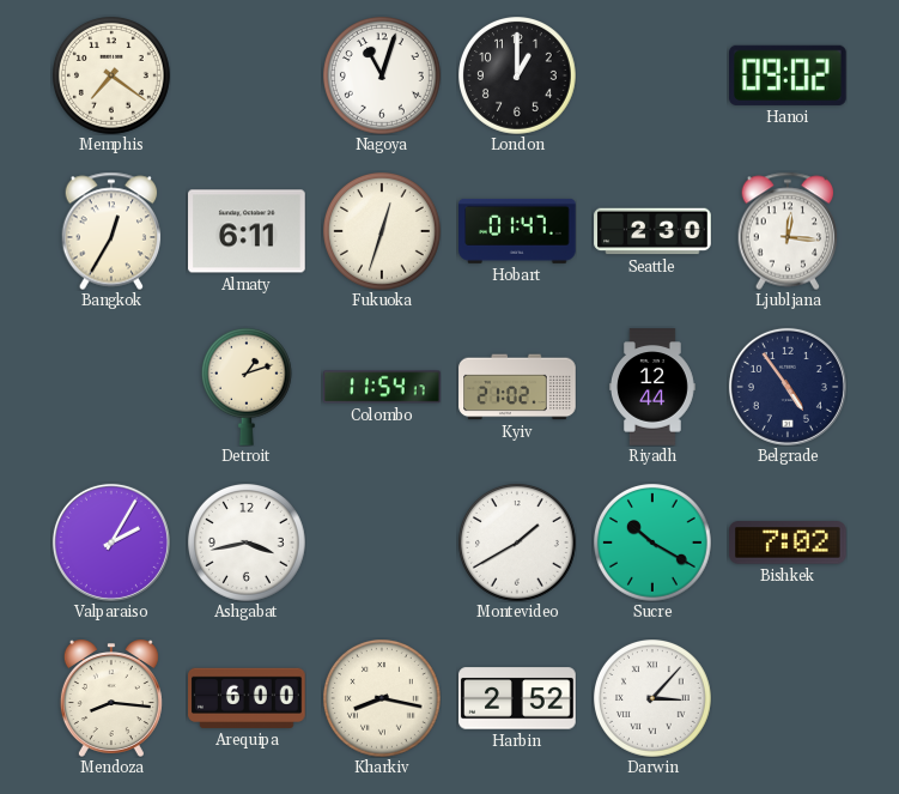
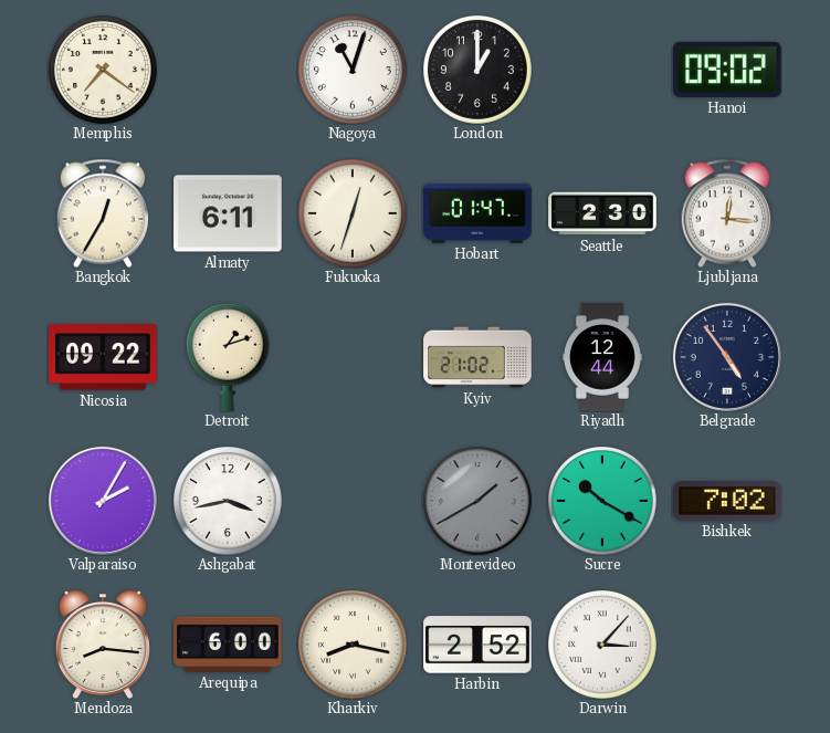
Nicosia: none -> 09:22
Colombo: 11:54 -> none
Montevideo dial: white -> grey
